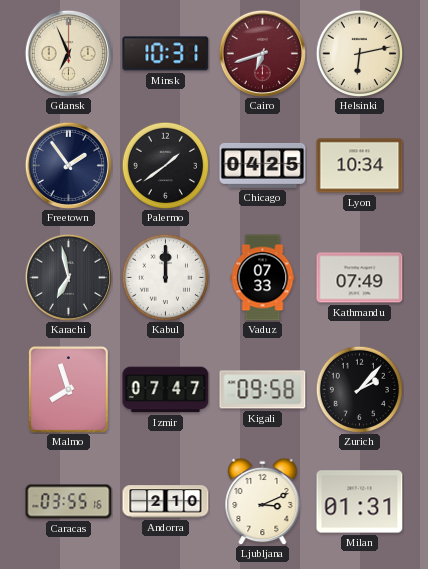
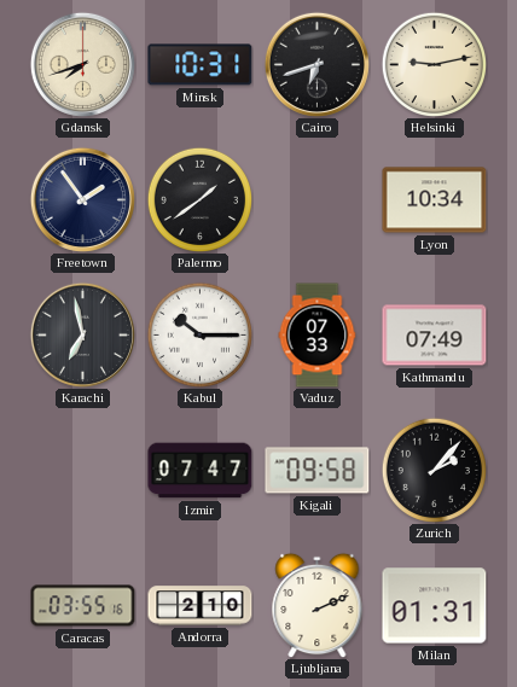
Gdansk: 6:56 -> 7:42
Cairo dial: burgundy -> black
Helsinki: 6:13 -> 9:13
Chicago: 04:25 -> none
Kabul: 12:00 -> 10:15
Malmo: 7:57 -> none
Ljubljana: 3:11 -> 2:11
